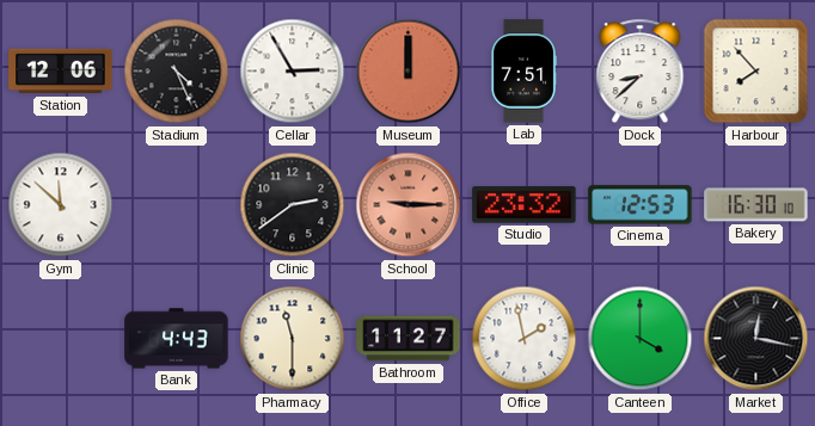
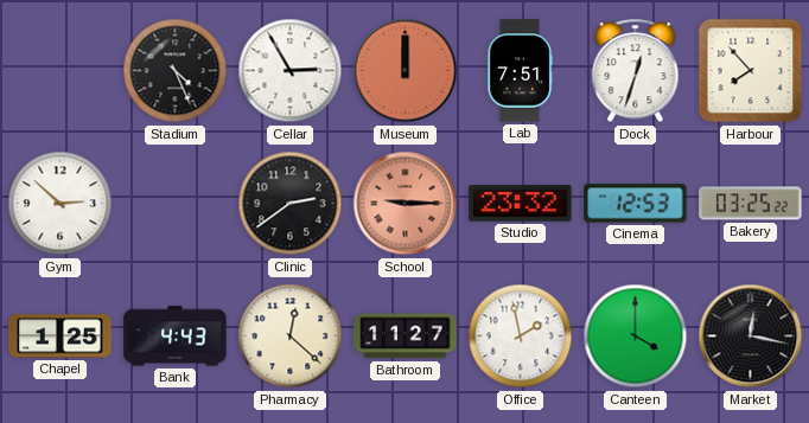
Station: 12:06 -> none
Dock: 8:38 -> 12:33
Gym: 11:52 -> 2:52
Bakery: 16:30 -> 03:25
Chapel: none -> 1:25
Pharmacy: 11:30 -> 12:22
